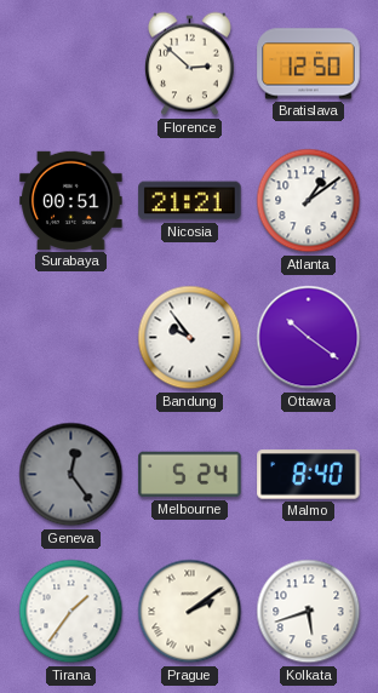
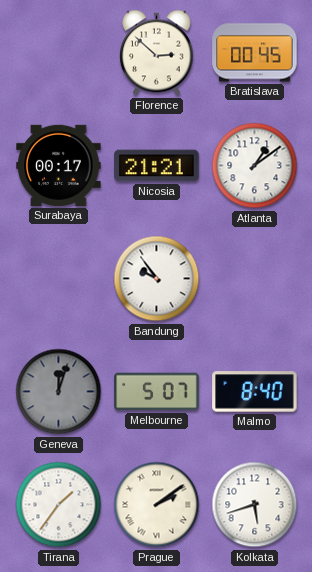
Bratislava: 12:50 -> 00:45
Surabaya: 00:51 -> 00:17
Ottawa: 10:21 -> none
Geneva: 12:24 -> 12:03
Melbourne: 5:24 -> 5:07
